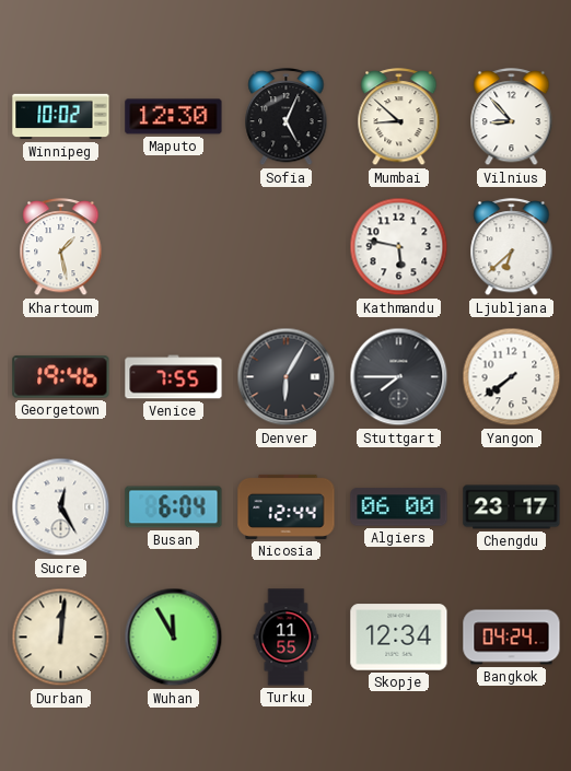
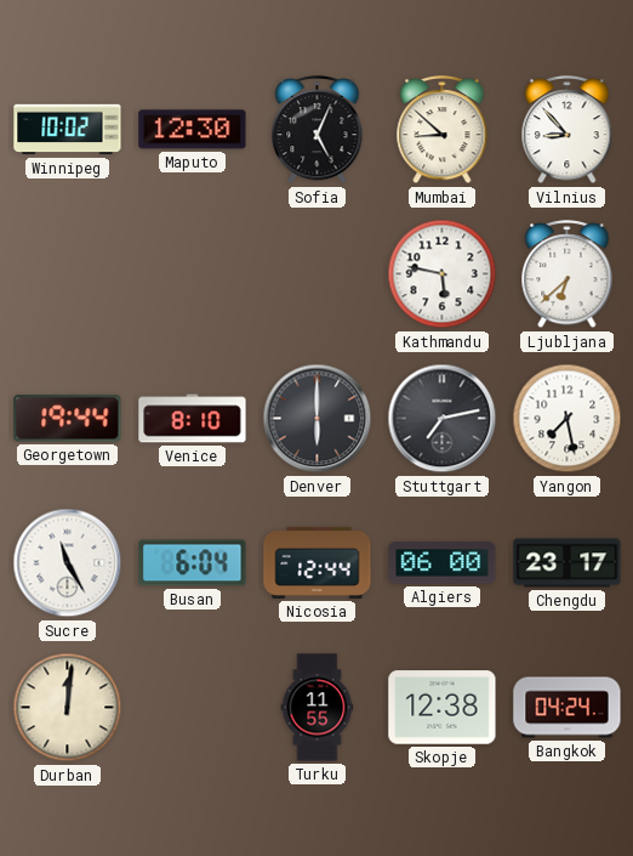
Khartoum: 1:28 -> none
Georgetown: 19:46 -> 19:44
Venice: 7:55 -> 8:10
Denver: 6:05 -> 6:00
Stuttgart: 7:45 -> 7:13
Yangon: 7:39 -> 7:28
Sucre: 12:25 -> 11:25
Wuhan: 11:55 -> none
Skopje: 12:34 -> 12:38
